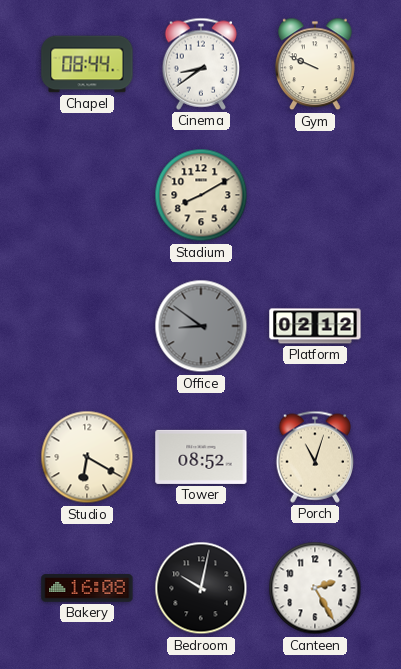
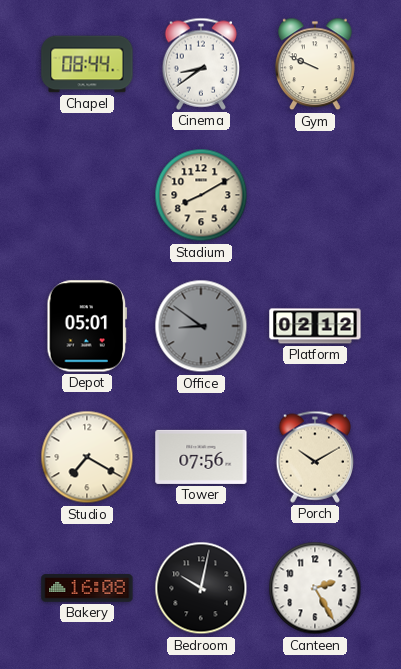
Depot: none -> 05:01
Studio: 6:20 -> 7:20
Tower: 08:52 -> 07:56
Porch: 11:03 -> 10:10
